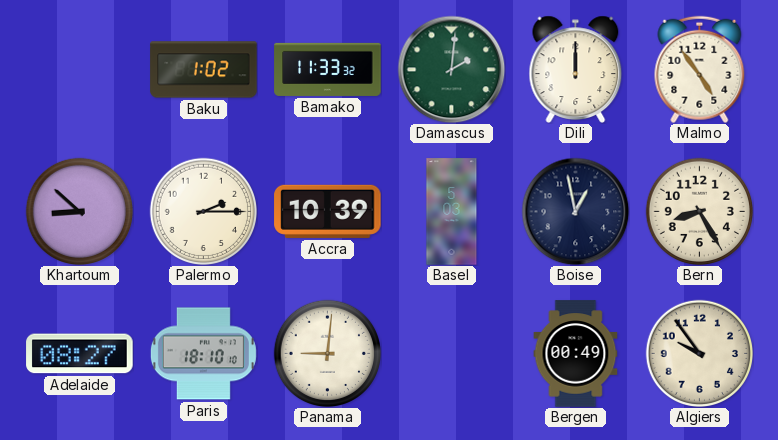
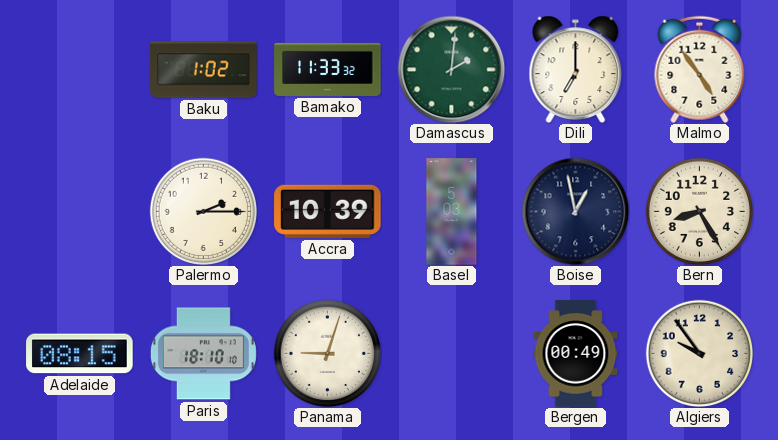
Dili: 12:00 -> 7:00
Khartoum: 8:52 -> none
Adelaide: 08:27 -> 08:15
Panama: 9:01 -> 9:03
